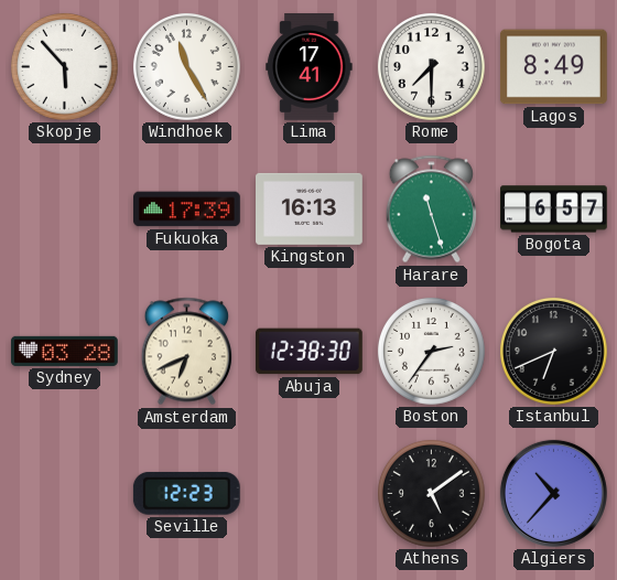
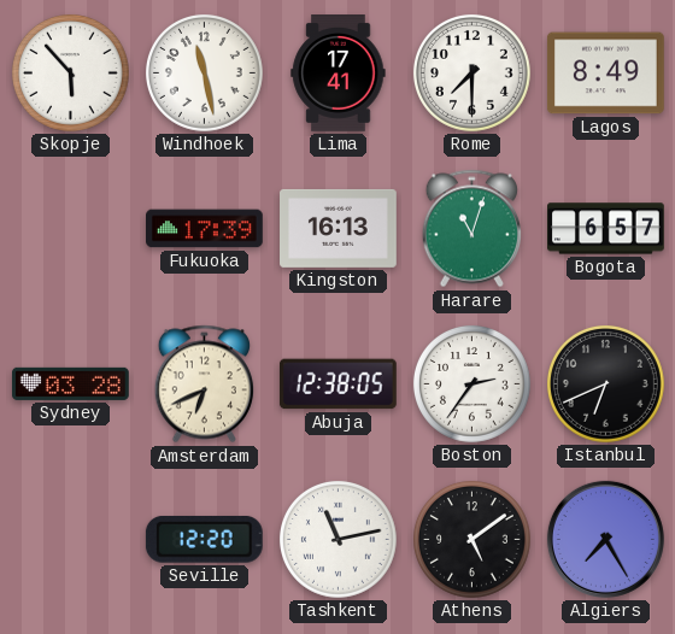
Windhoek: 11:25 -> 11:28
Harare: 11:27 -> 11:03
Abuja: 12:38:30 -> 12:38:05
Seville: 12:23 -> 12:20
Tashkent: none -> 11:13
Algiers: 10:37 -> 7:25
